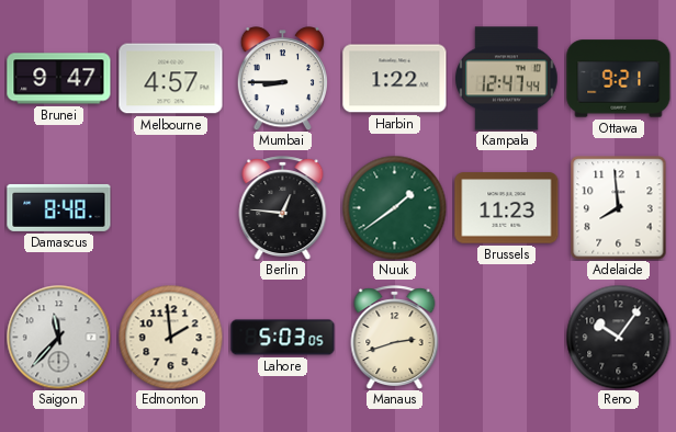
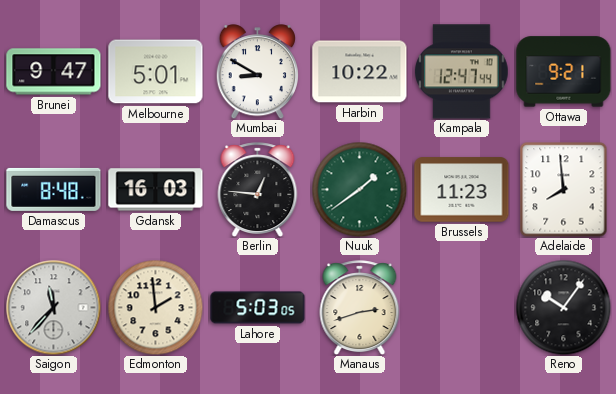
Melbourne: 4:57 -> 5:01
Mumbai: 8:45 -> 8:50
Harbin: 1:22 -> 10:22
Gdansk: none -> 16:03
